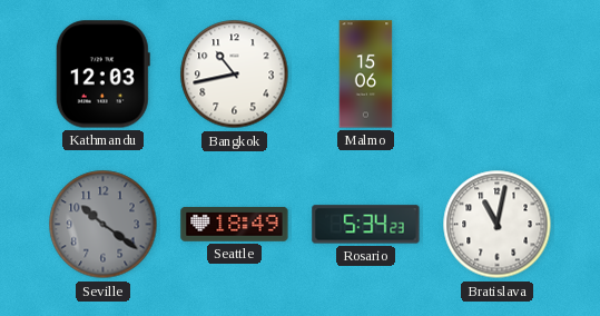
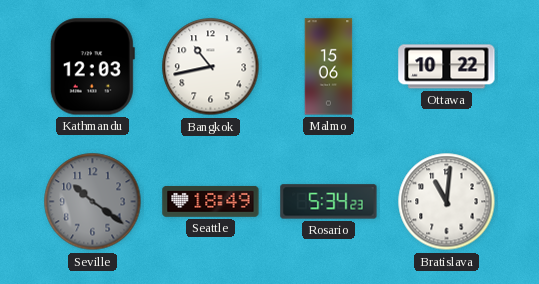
Ottawa: none -> 10:22
Bratislava: 11:02 -> 11:01
